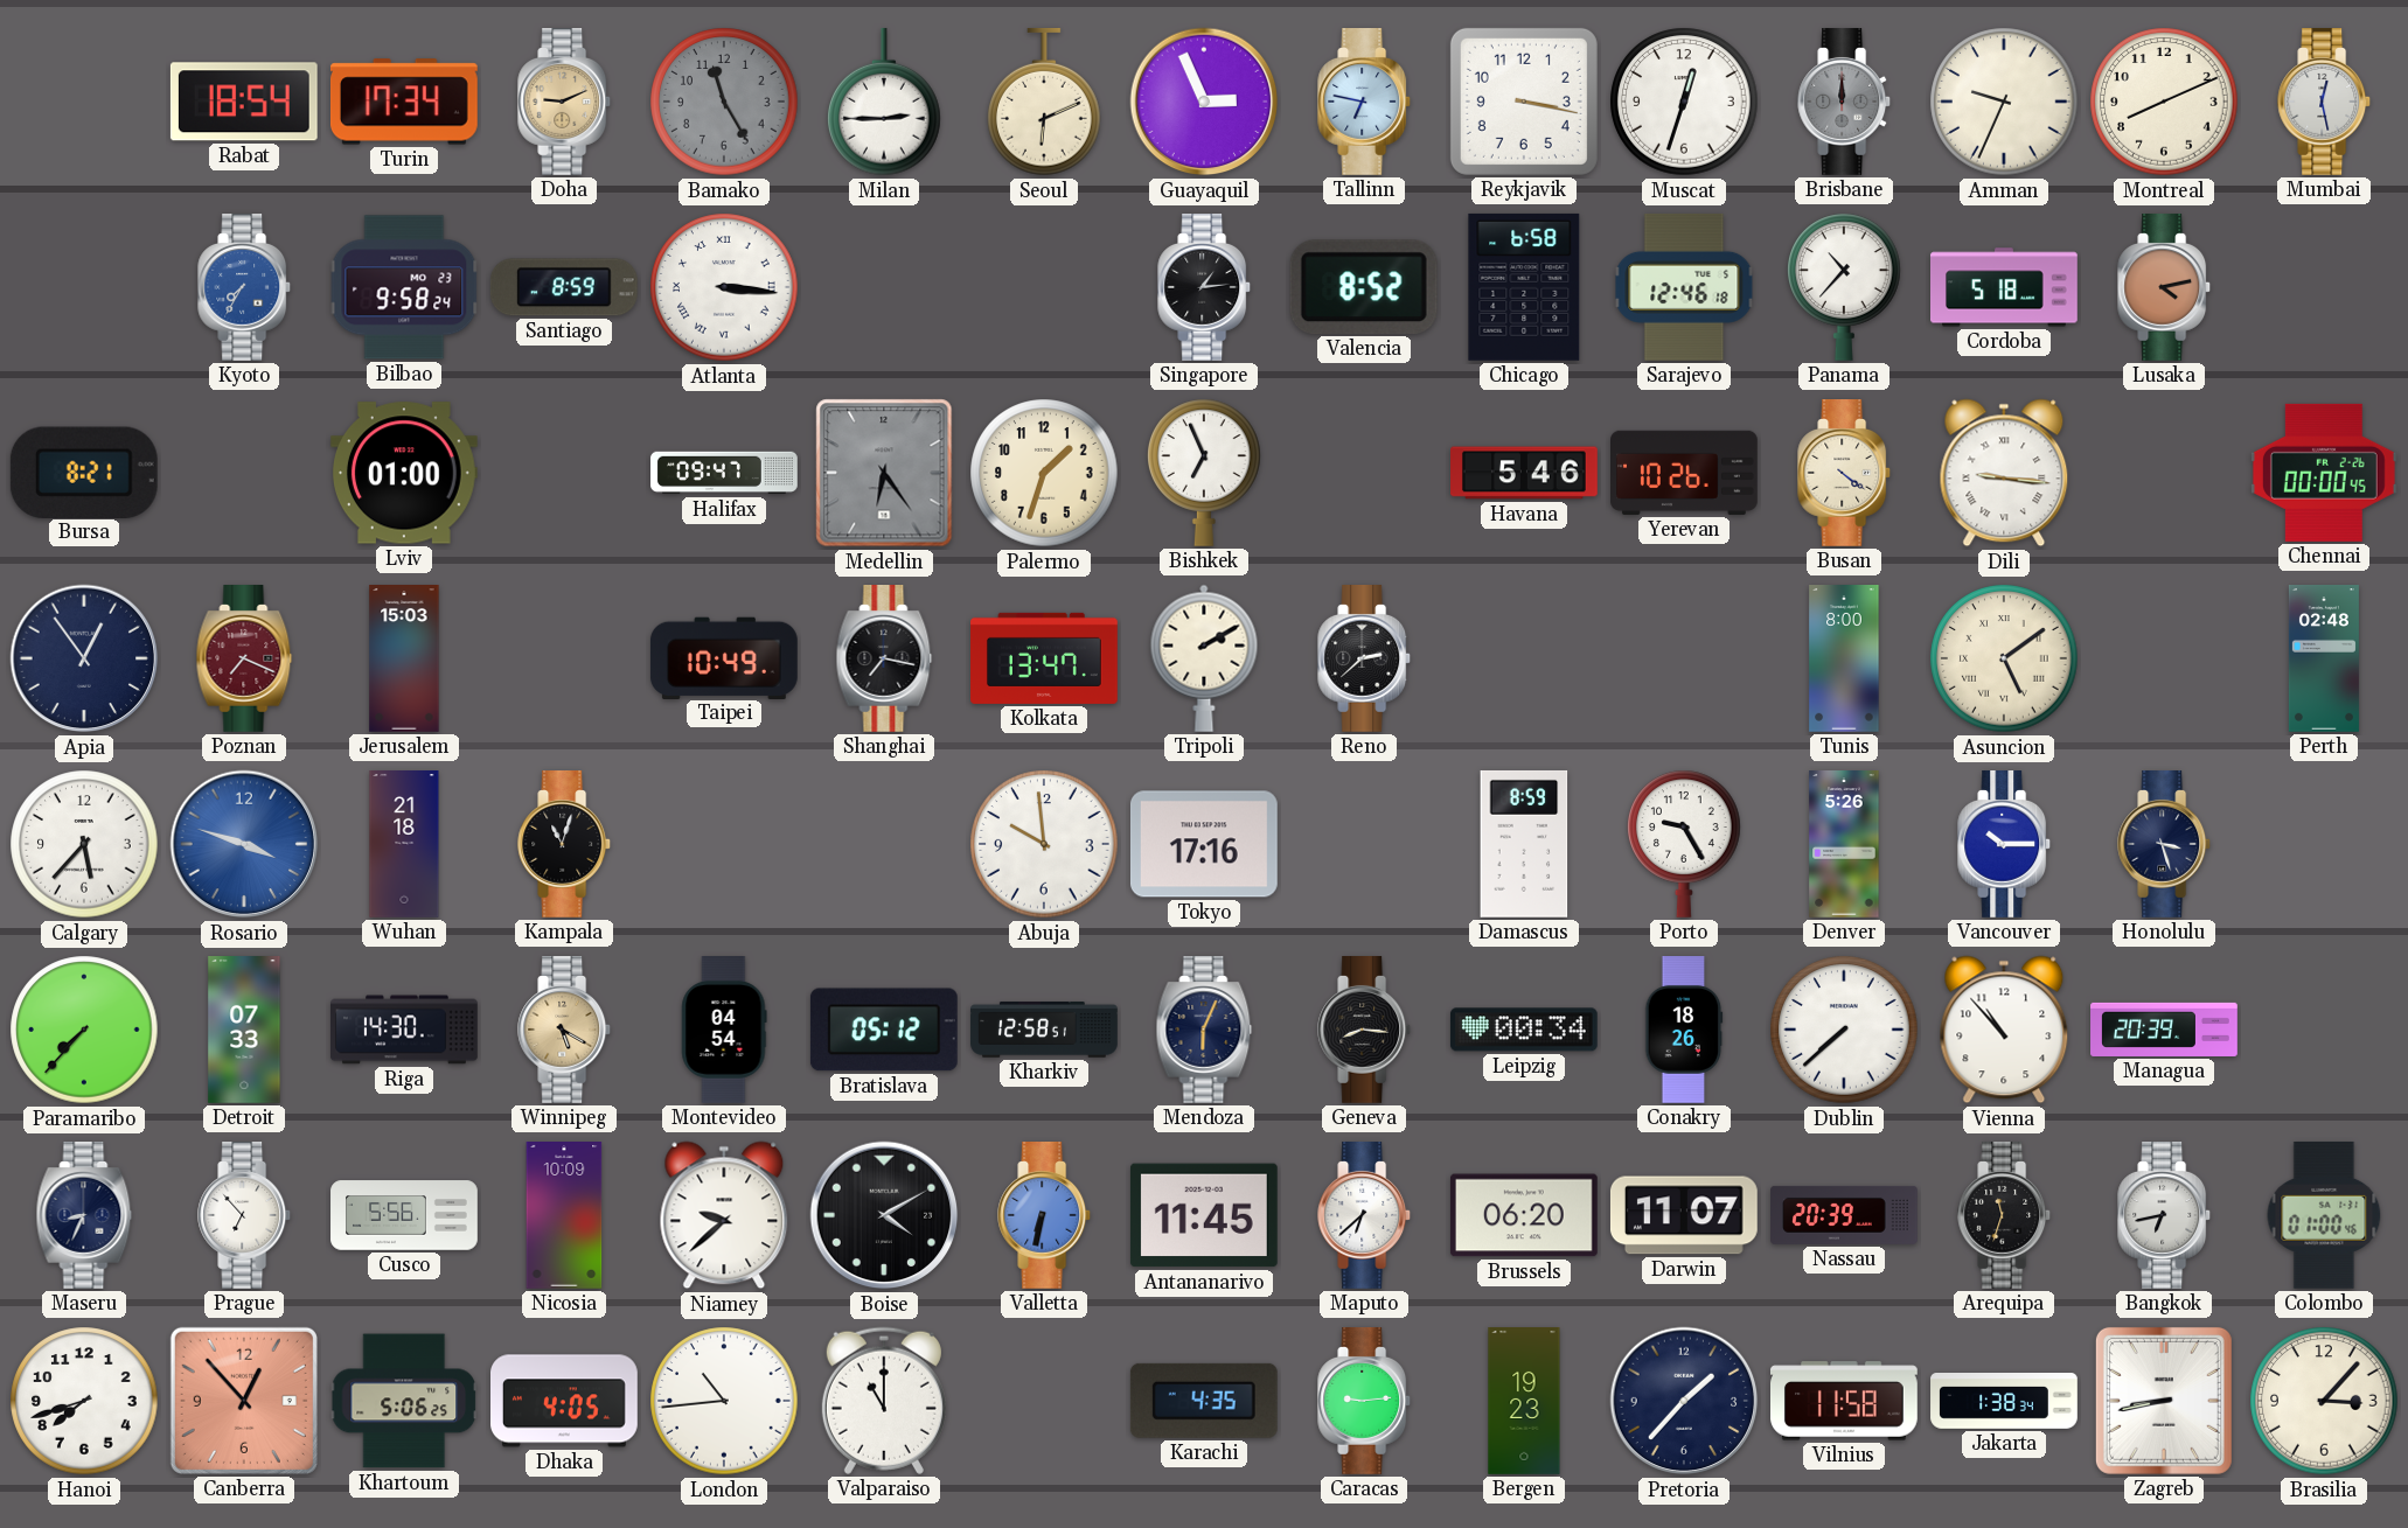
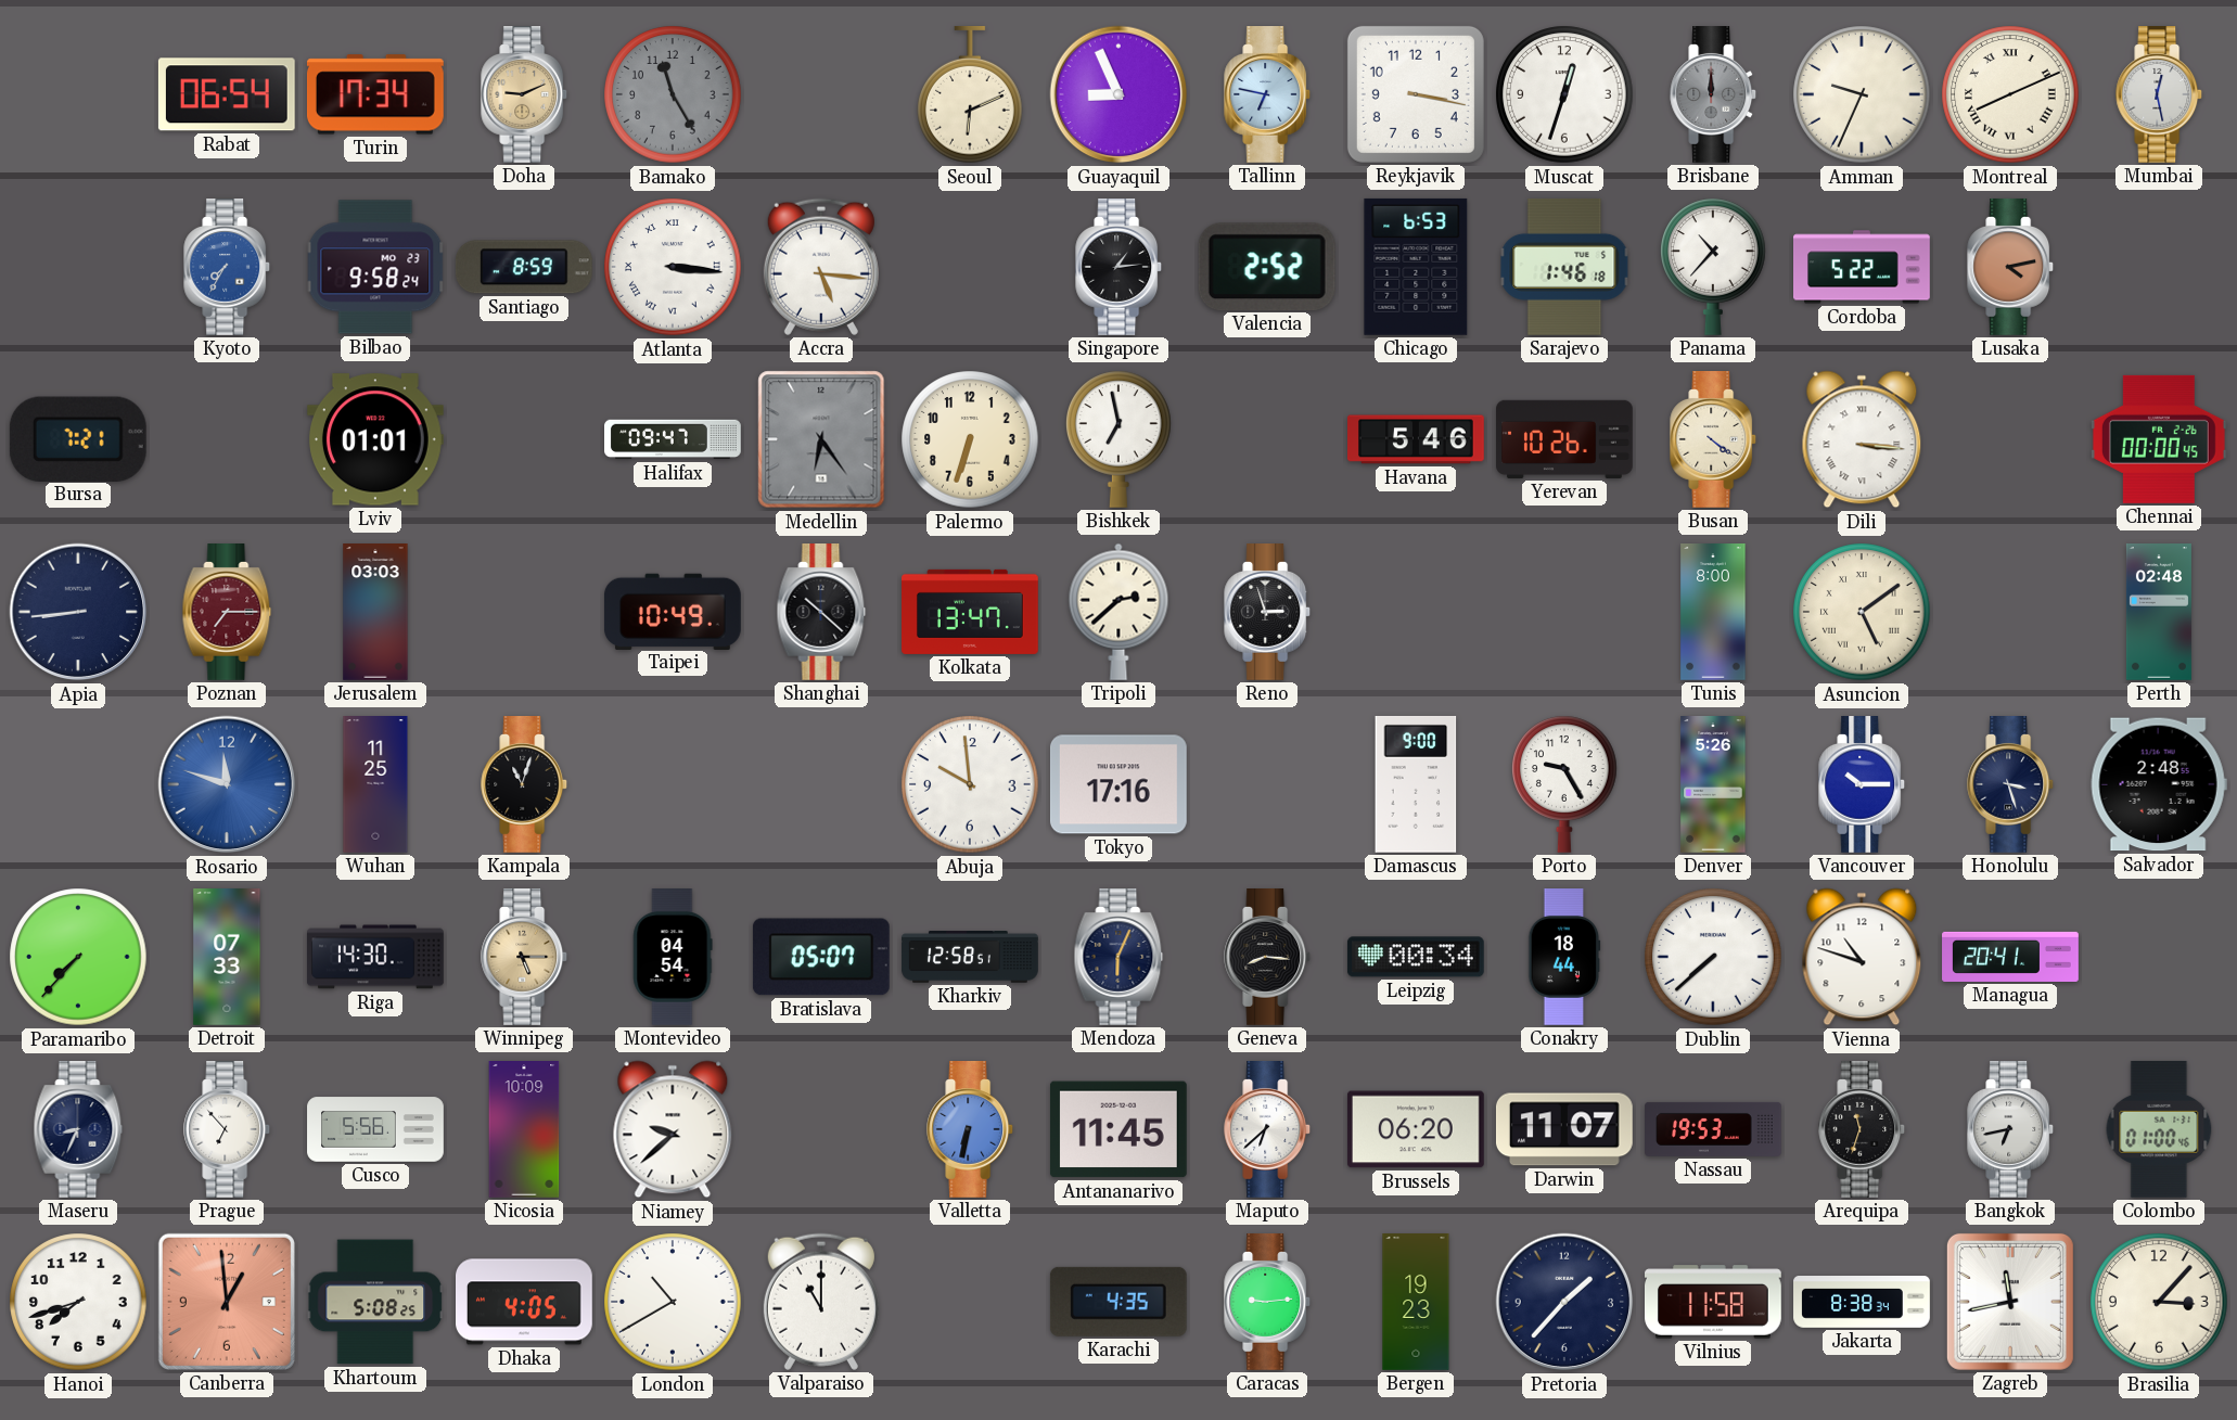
Rabat: 18:54 -> 06:54
Milan: 2:45 -> none
Guayaquil: 2:56 -> 8:56
Montreal numerals: Arabic -> Roman
Accra: none -> 5:16
Valencia: 8:52 -> 2:52
Chicago: 6:58 -> 6:53
Sarajevo: 12:46 -> 1:46
Cordoba: 5:18 -> 5:22
Bursa: 8:21 -> 7:21
Lviv: 01:00 -> 01:01
Palermo: 1:33 -> 6:33
Bishkek: 6:56 -> 6:58
Dili: 9:16 -> 3:16
Apia: 12:54 -> 8:44
Poznan: 7:19 -> 7:15
Jerusalem: 15:03 -> 03:03
Shanghai: 7:17 -> 10:22
Tripoli: 2:10 -> 2:38
Reno: 2:38 -> 2:57
Calgary: 5:37 -> none
Rosario: 3:48 -> 11:48
Wuhan: 21:18 -> 11:25
Damascus: 8:59 -> 9:00
Salvador: none -> 2:48
Winnipeg: 5:20 -> 5:15
Bratislava: 05:12 -> 05:07
Conakry: 18:26 -> 18:44
Vienna: 10:53 -> 10:48
Managua: 20:39 -> 20:41
Boise: 4:10 -> none
Nassau: 20:39 -> 19:53
Canberra: 12:53 -> 12:59
Khartoum: 5:06 -> 5:08
London: 10:44 -> 10:40
Jakarta: 1:38 -> 8:38
Zagreb: 8:43 -> 11:43
